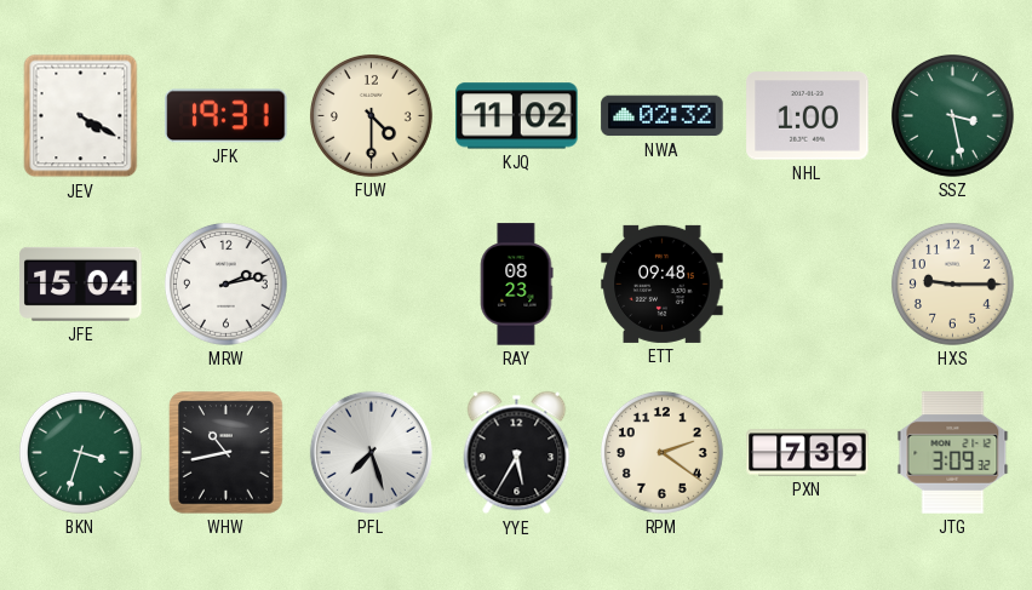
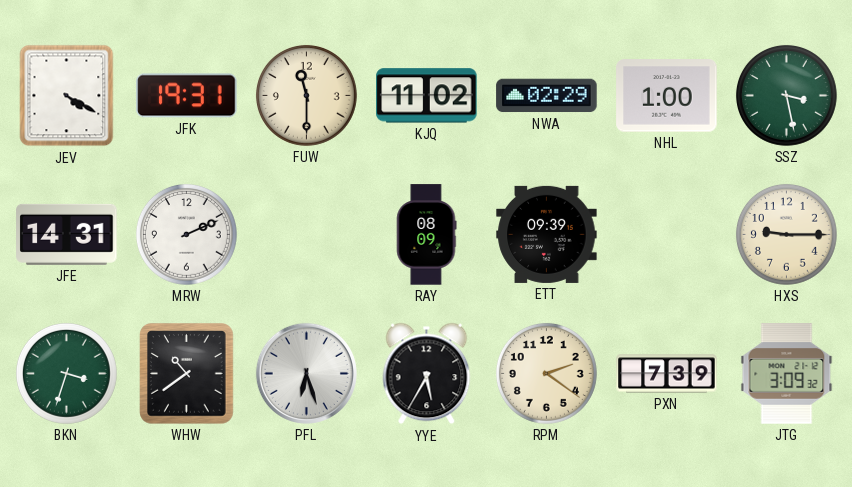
FUW: 4:30 -> 11:30
NWA: 02:32 -> 02:29
JFE: 15:04 -> 14:31
MRW: 2:13 -> 2:11
RAY: 08:23 -> 08:09
ETT: 09:48 -> 09:39
WHW: 10:43 -> 10:39
PFL: 7:27 -> 6:27
